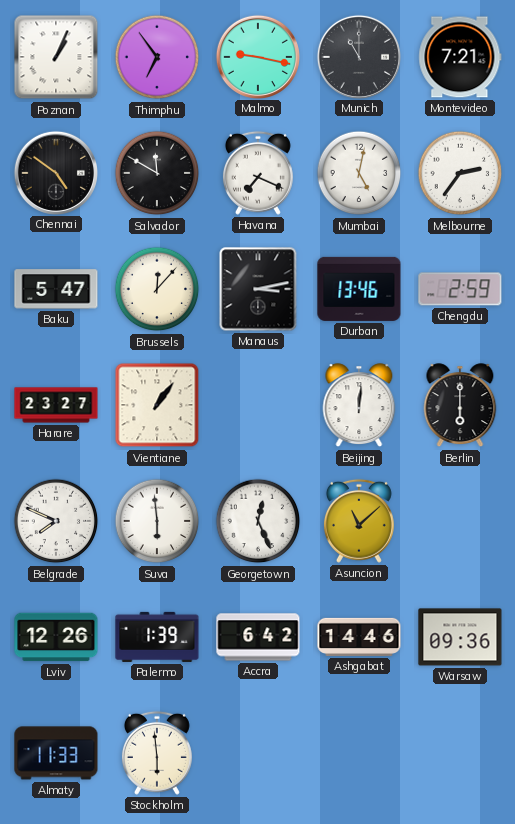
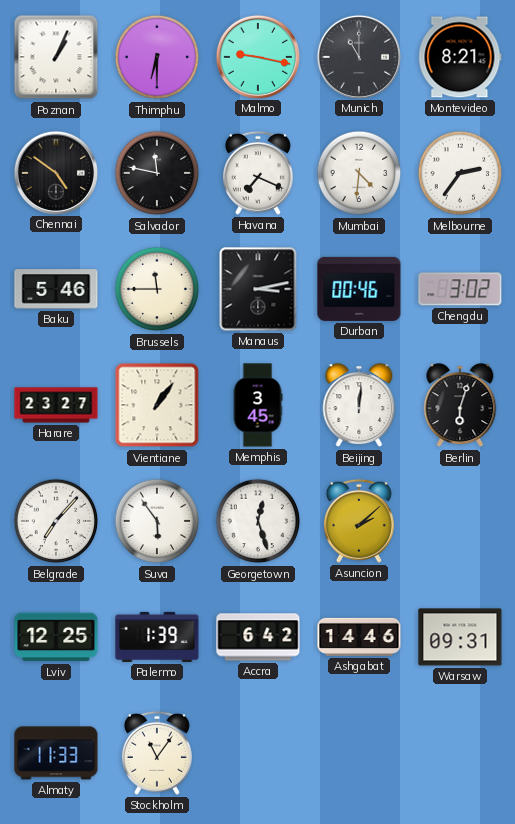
Thimphu: 6:54 -> 6:30
Montevideo: 7:21 -> 8:21
Salvador: 11:50 -> 11:47
Mumbai: 5:02 -> 4:31
Baku: 5:47 -> 5:46
Brussels: 12:07 -> 11:45
Durban: 13:46 -> 00:46
Chengdu: 2:59 -> 3:02
Memphis: none -> 3:45
Berlin: 6:00 -> 6:03
Belgrade: 7:49 -> 7:07
Suva: 5:59 -> 5:54
Georgetown: 12:26 -> 12:27
Asuncion: 11:08 -> 2:08
Lviv: 12:26 -> 12:25
Warsaw: 09:36 -> 09:31
Stockholm: 5:59 -> 11:06
